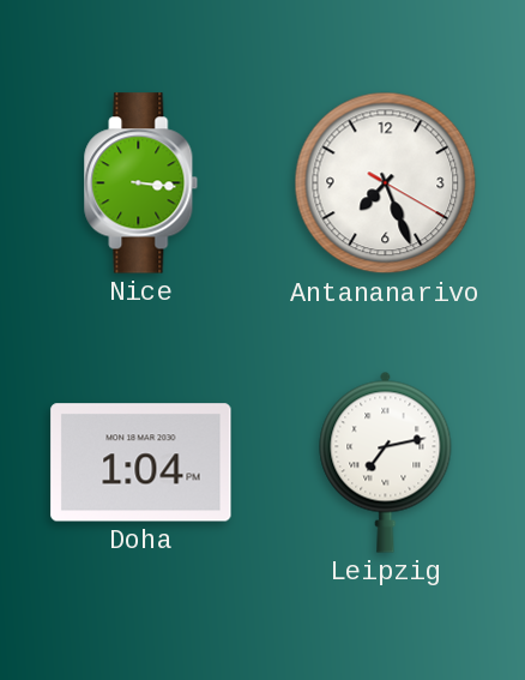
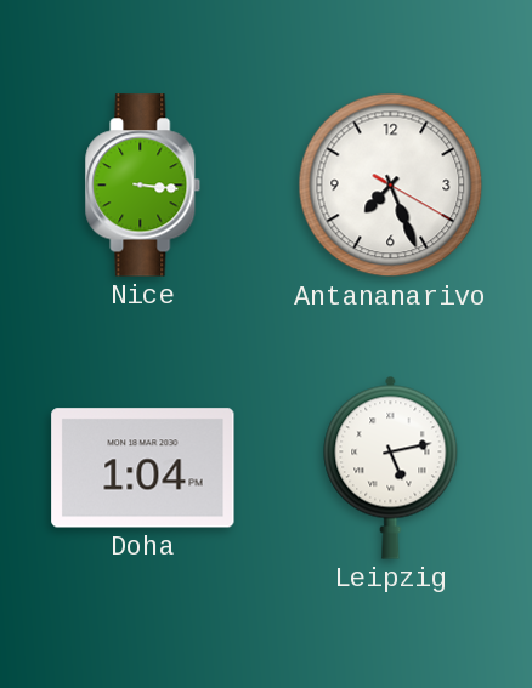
Leipzig: 7:13 -> 5:13
